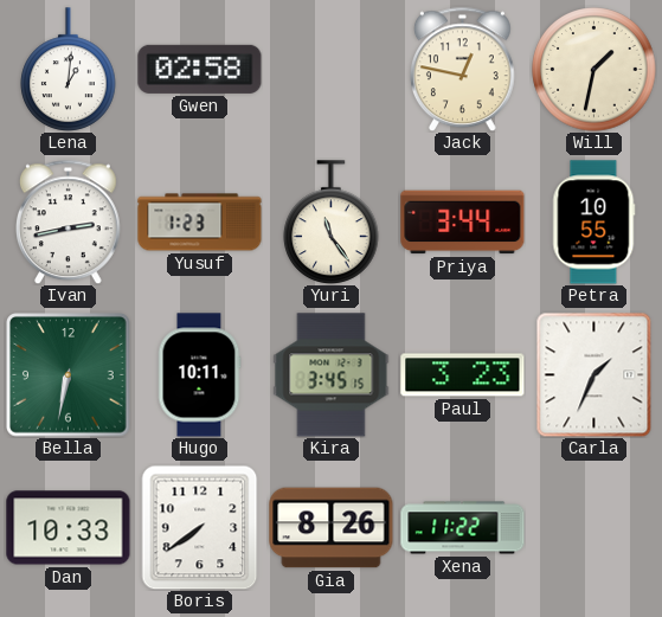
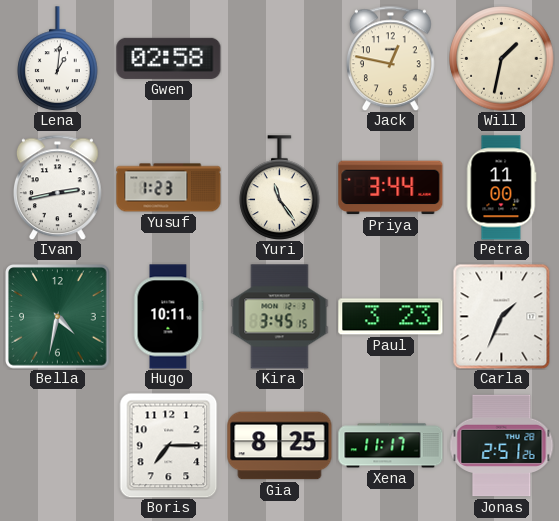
Petra: 10:55 -> 11:00
Bella: 6:32 -> 4:32
Dan: 10:33 -> none
Boris: 7:39 -> 7:15
Gia: 8:26 -> 8:25
Xena: 11:22 -> 11:17
Jonas: none -> 2:51
